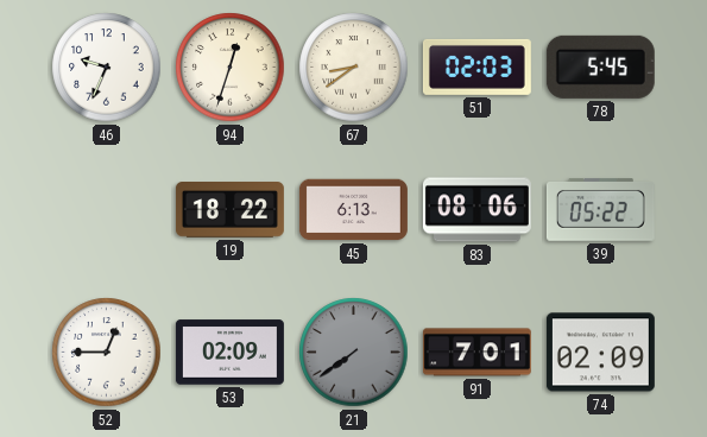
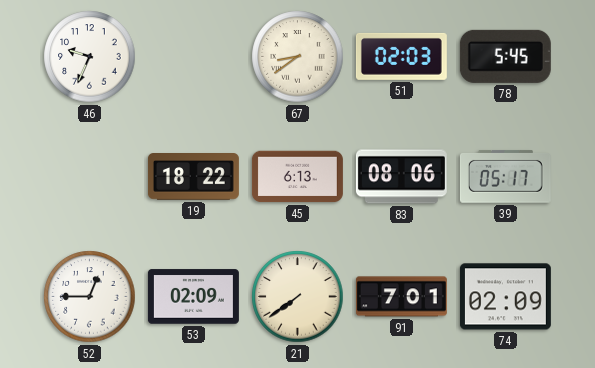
94: 12:33 -> none
39: 05:22 -> 05:17
21 dial: grey -> cream
